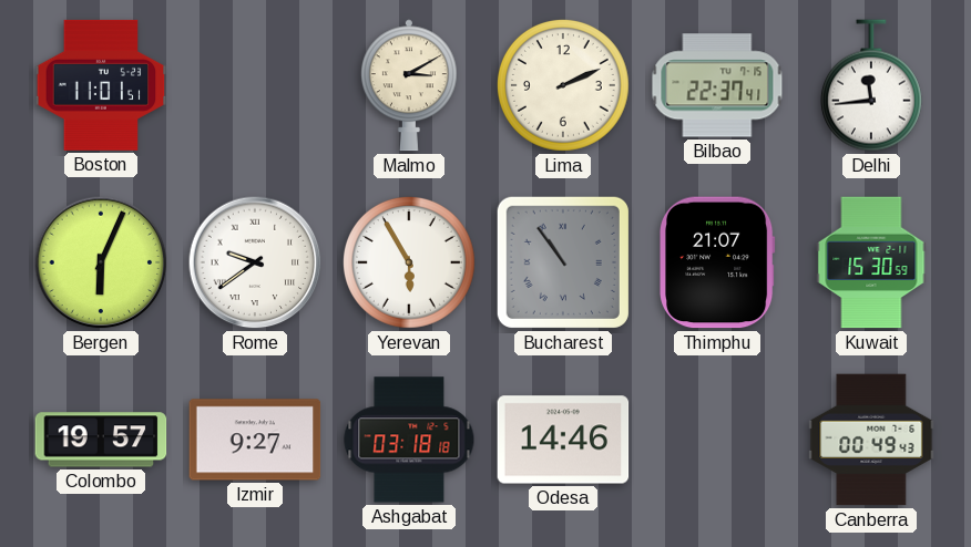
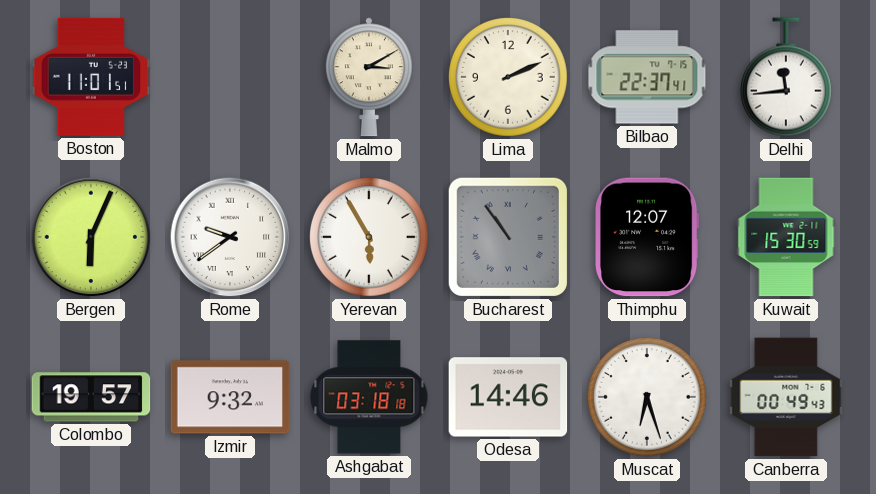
Thimphu: 21:07 -> 12:07
Izmir: 9:27 -> 9:32
Muscat: none -> 6:27
